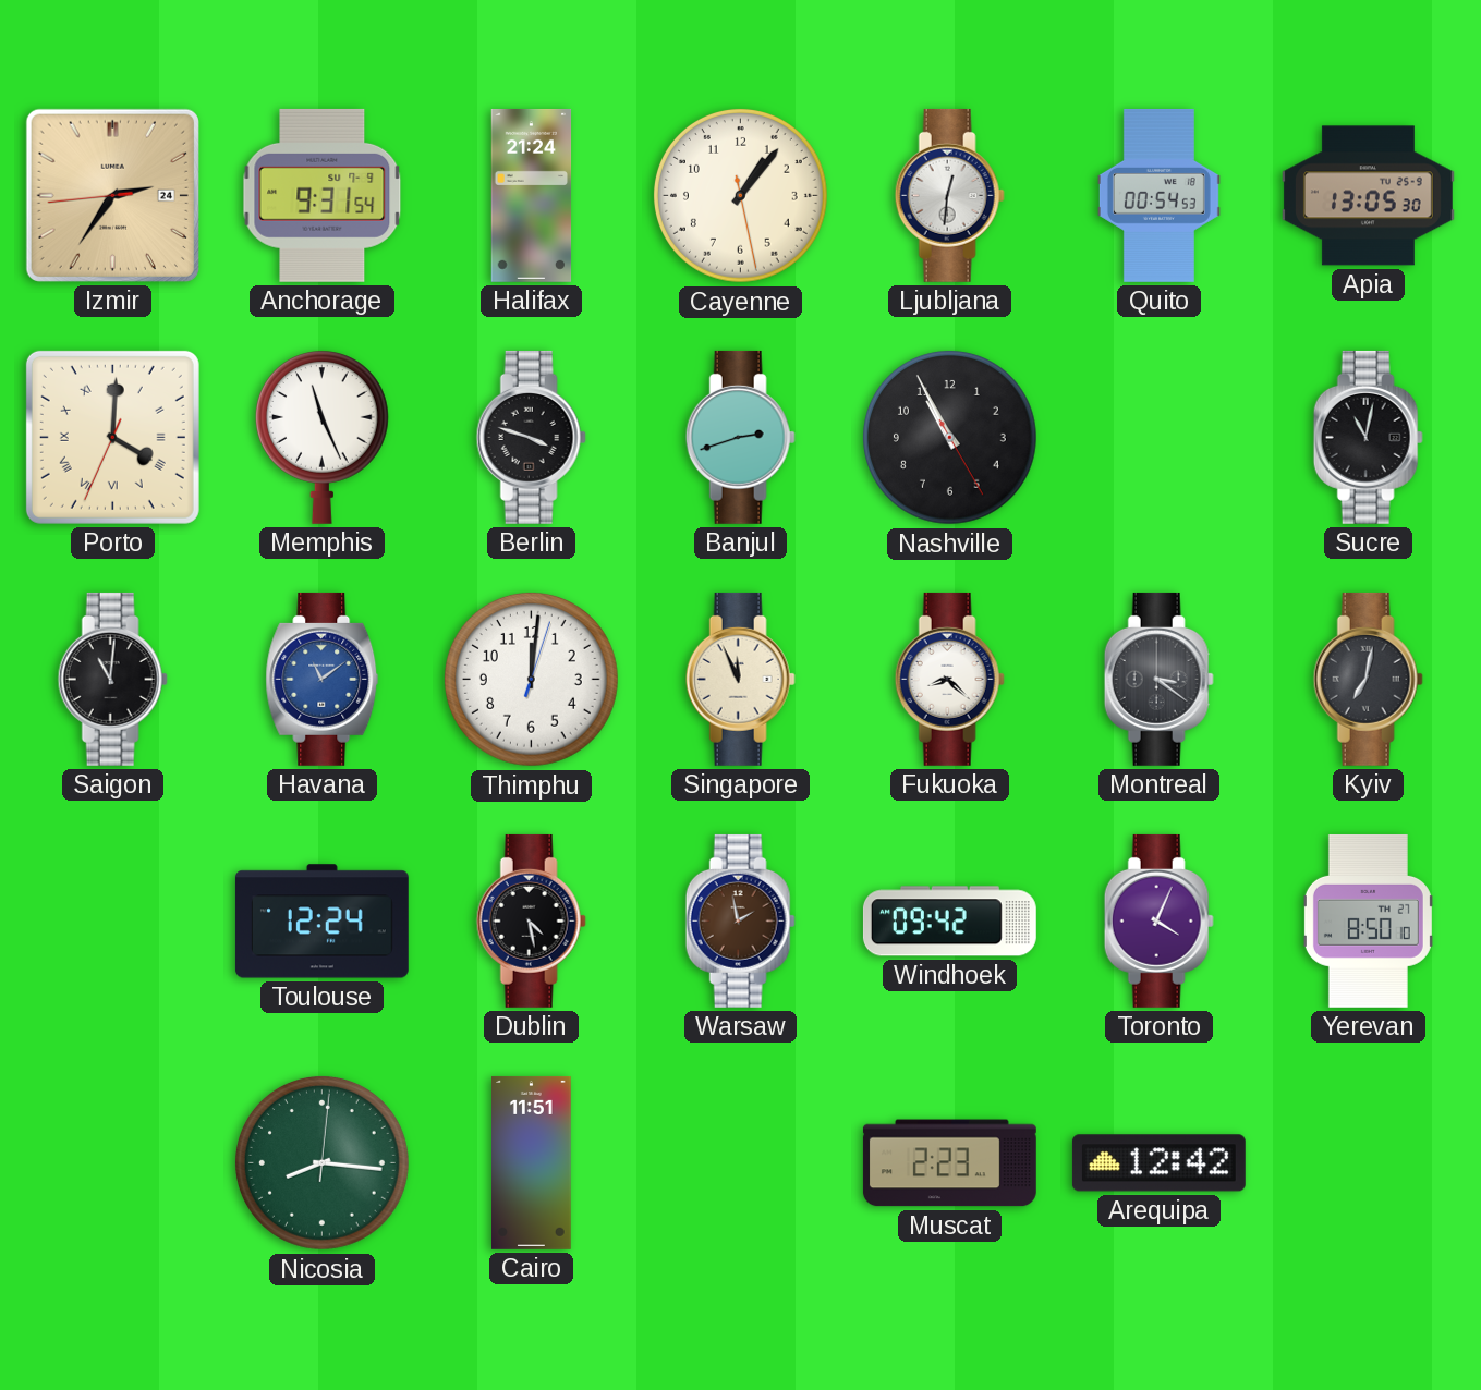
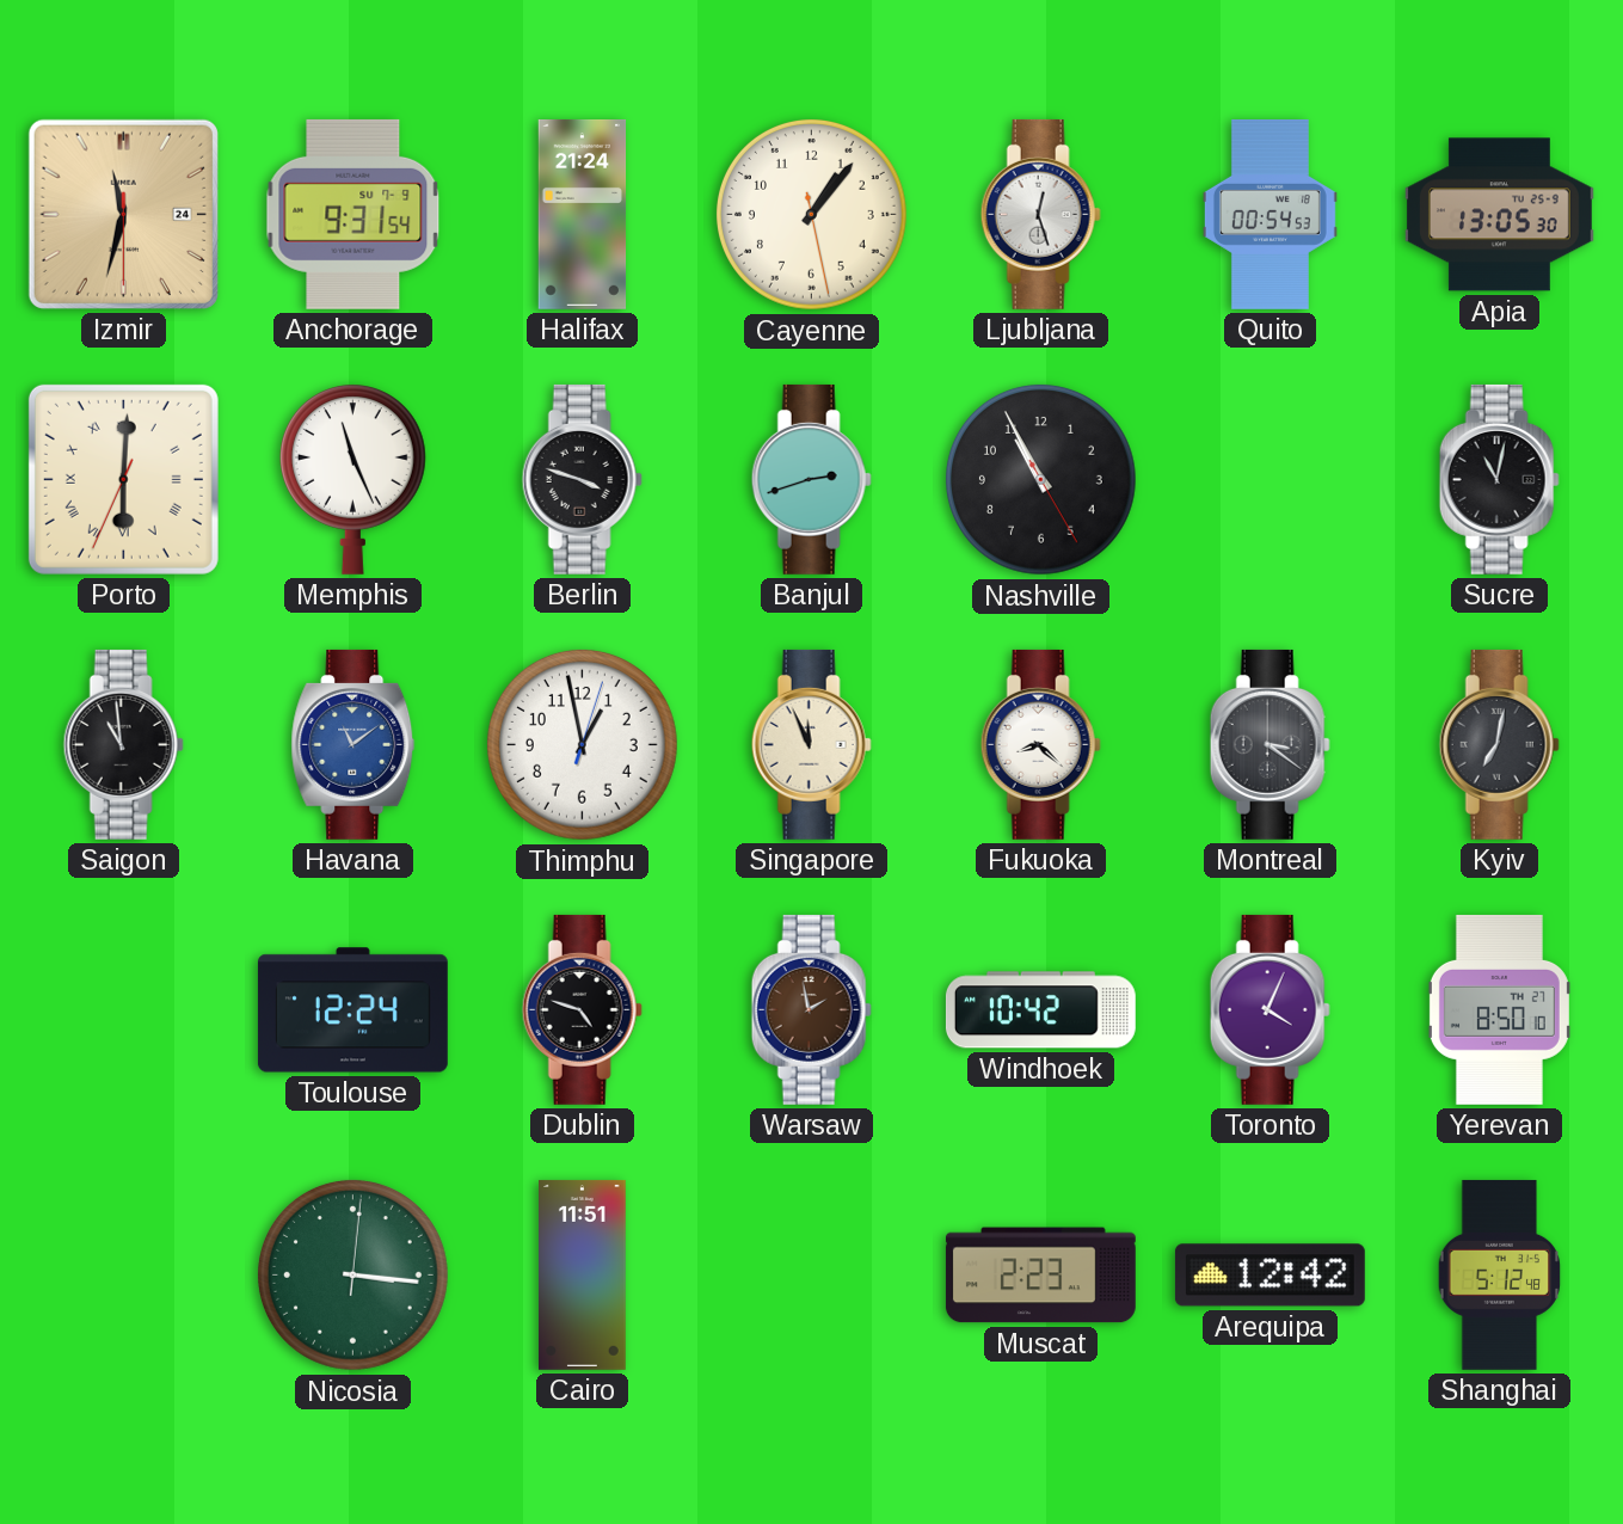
Izmir: 2:35 -> 11:32
Ljubljana: 12:31 -> 12:27
Porto: 4:00 -> 6:00
Saigon: 11:01 -> 10:59
Thimphu: 12:01 -> 12:58
Dublin: 4:28 -> 4:48
Windhoek: 09:42 -> 10:42
Nicosia: 8:16 -> 3:16
Shanghai: none -> 5:12
